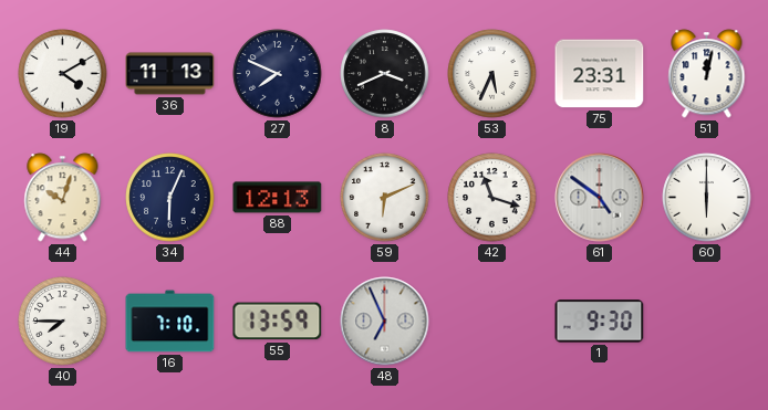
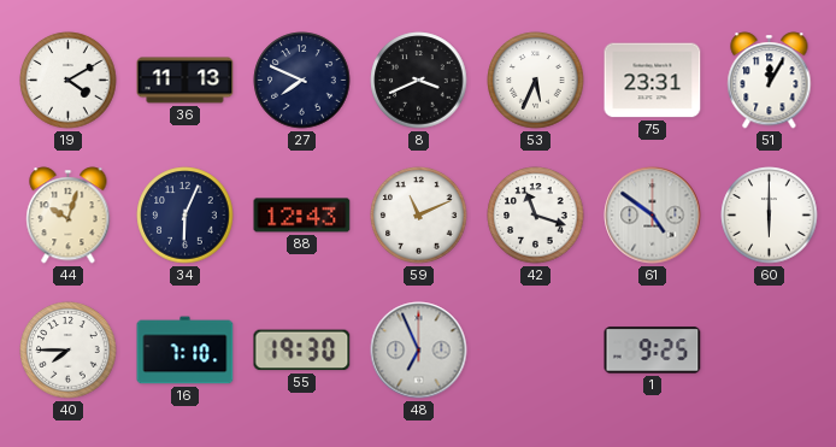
51: 12:02 -> 12:05
88: 12:13 -> 12:43
59: 6:11 -> 11:11
55: 13:59 -> 19:30
1: 9:30 -> 9:25
